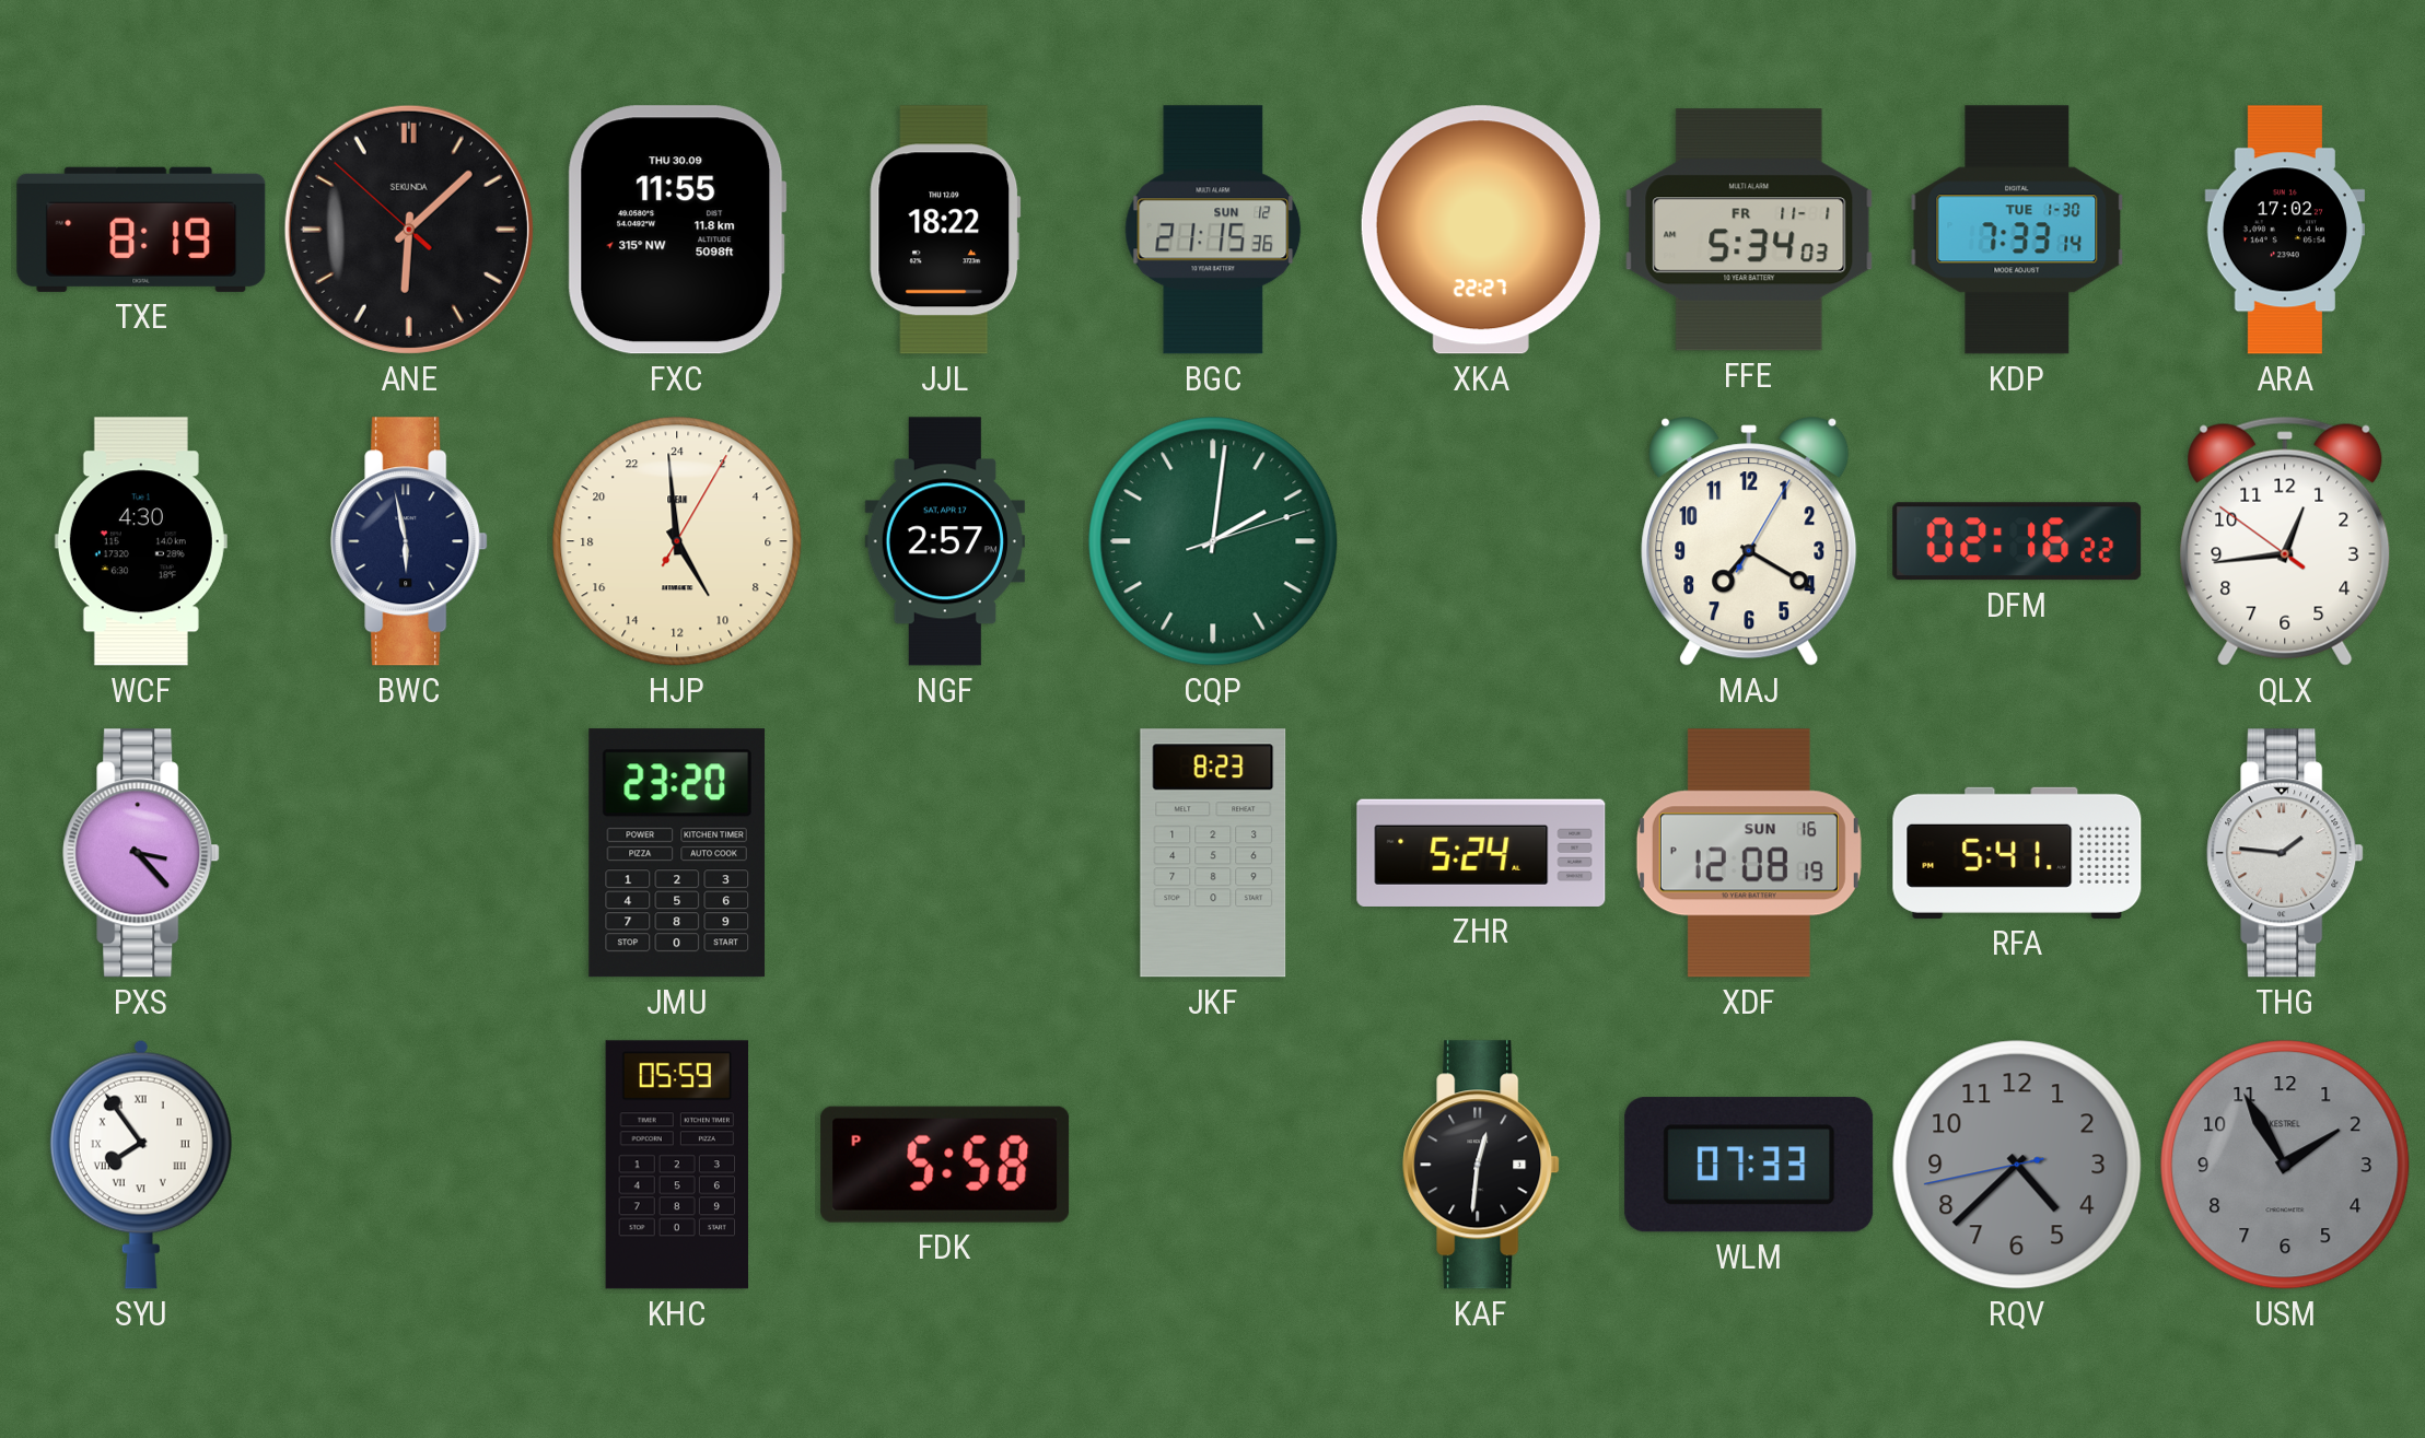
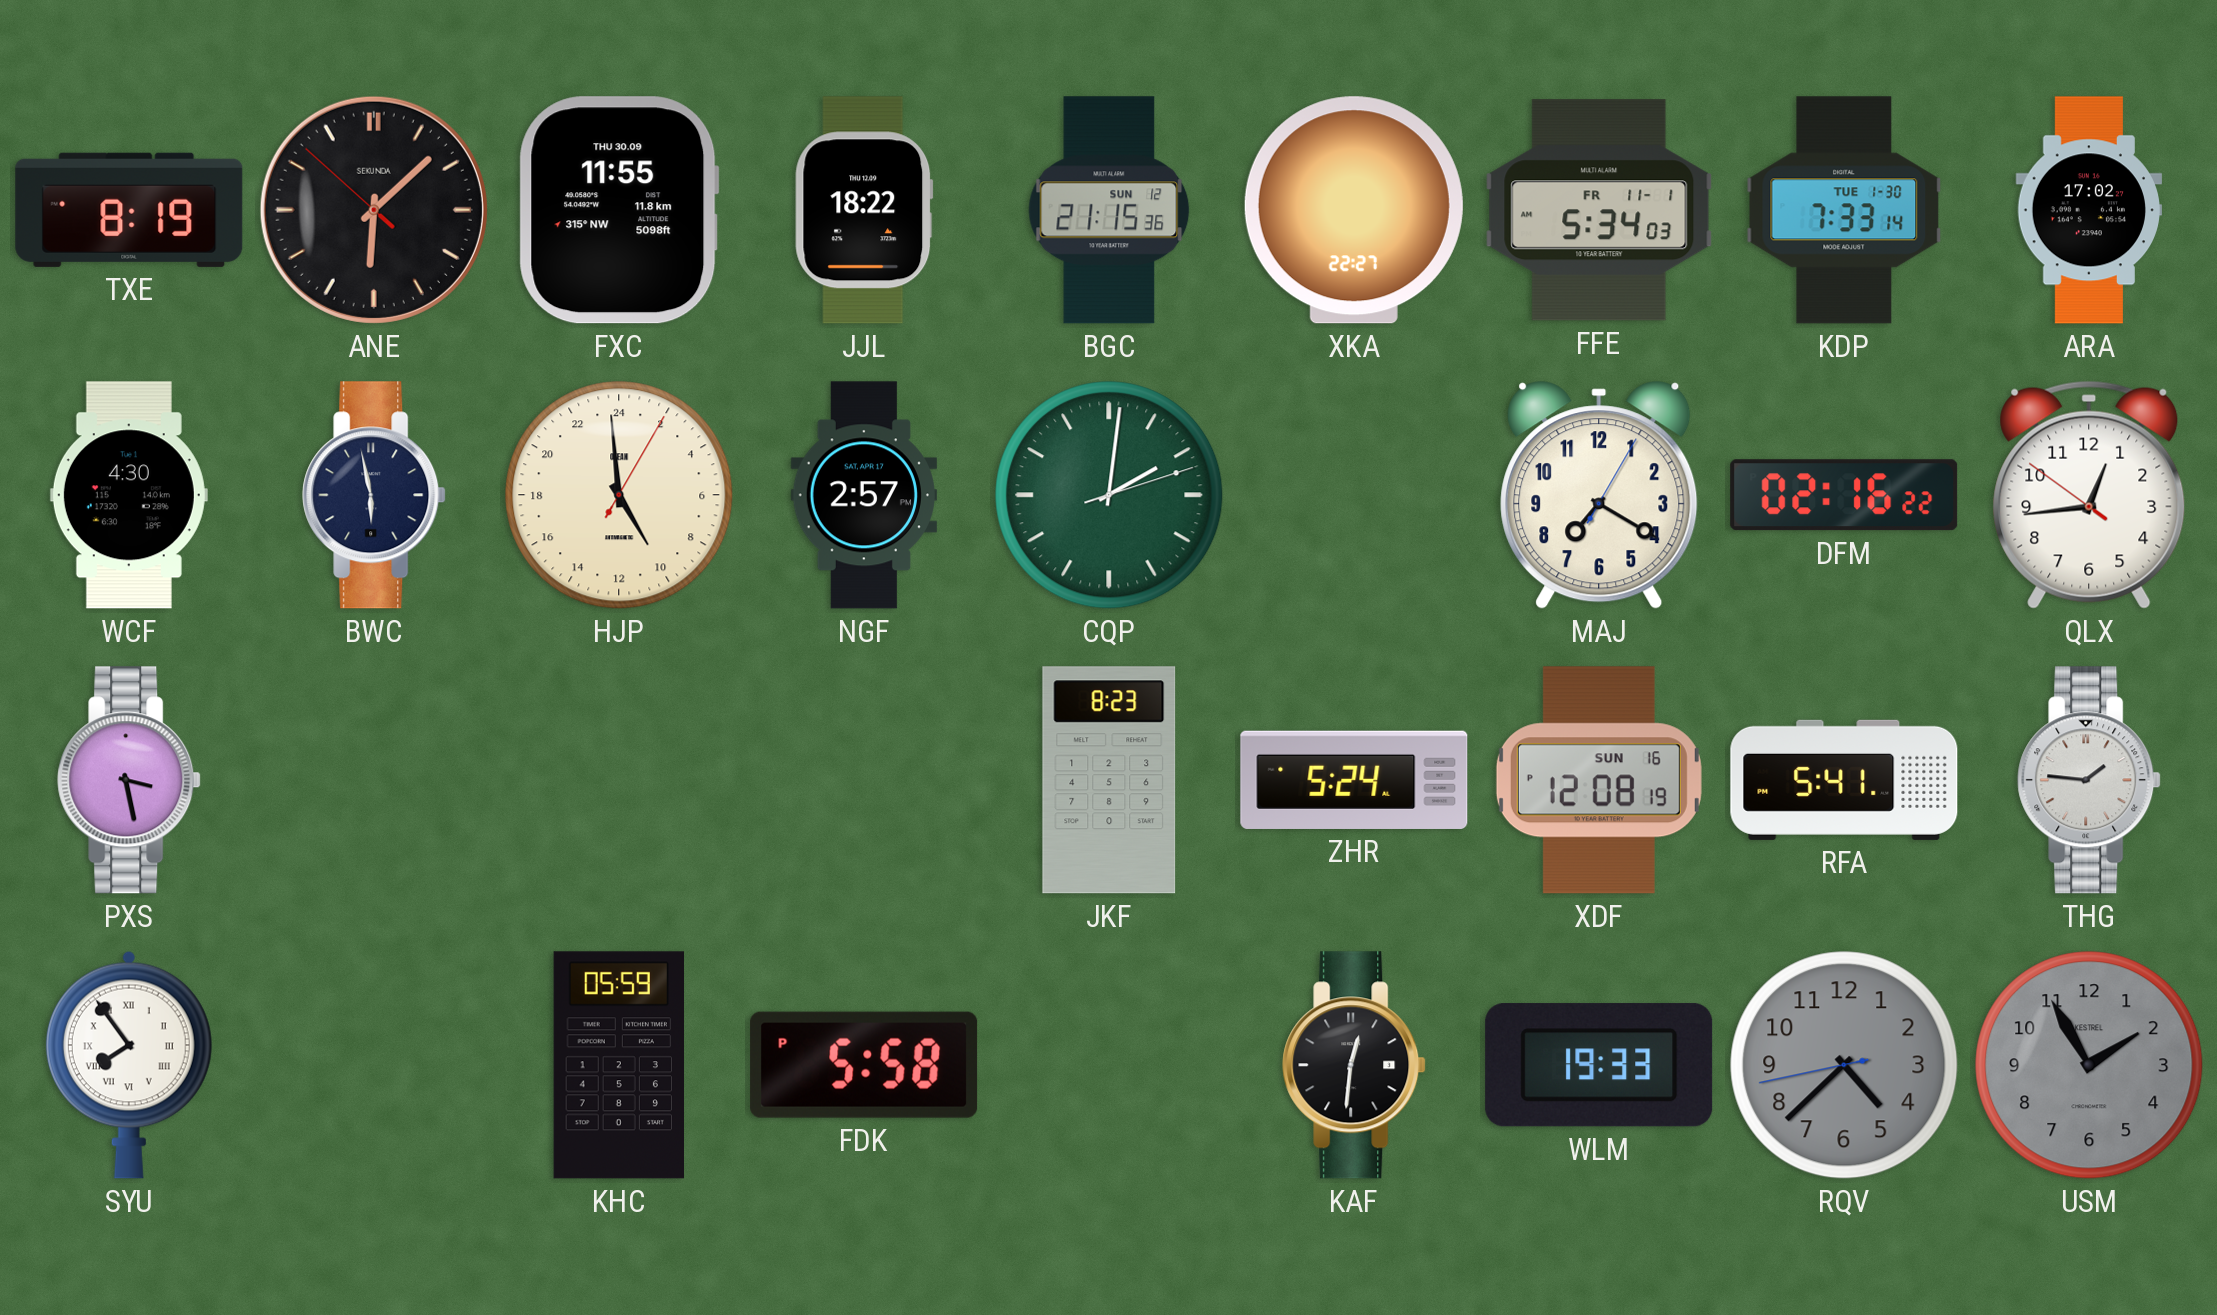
PXS: 3:23 -> 3:28
JMU: 23:20 -> none
WLM: 07:33 -> 19:33
